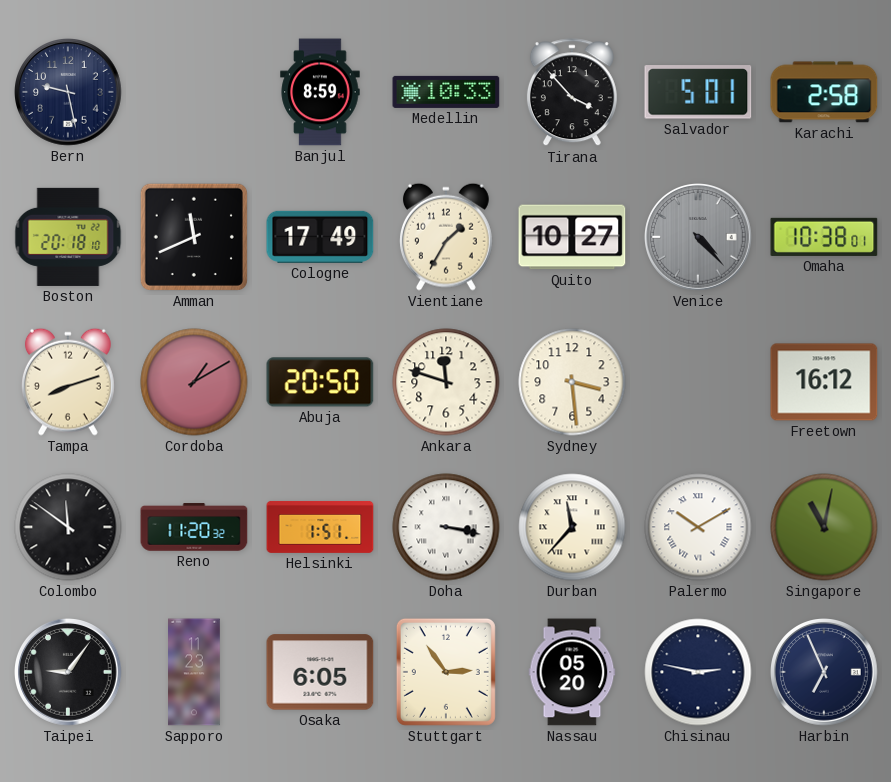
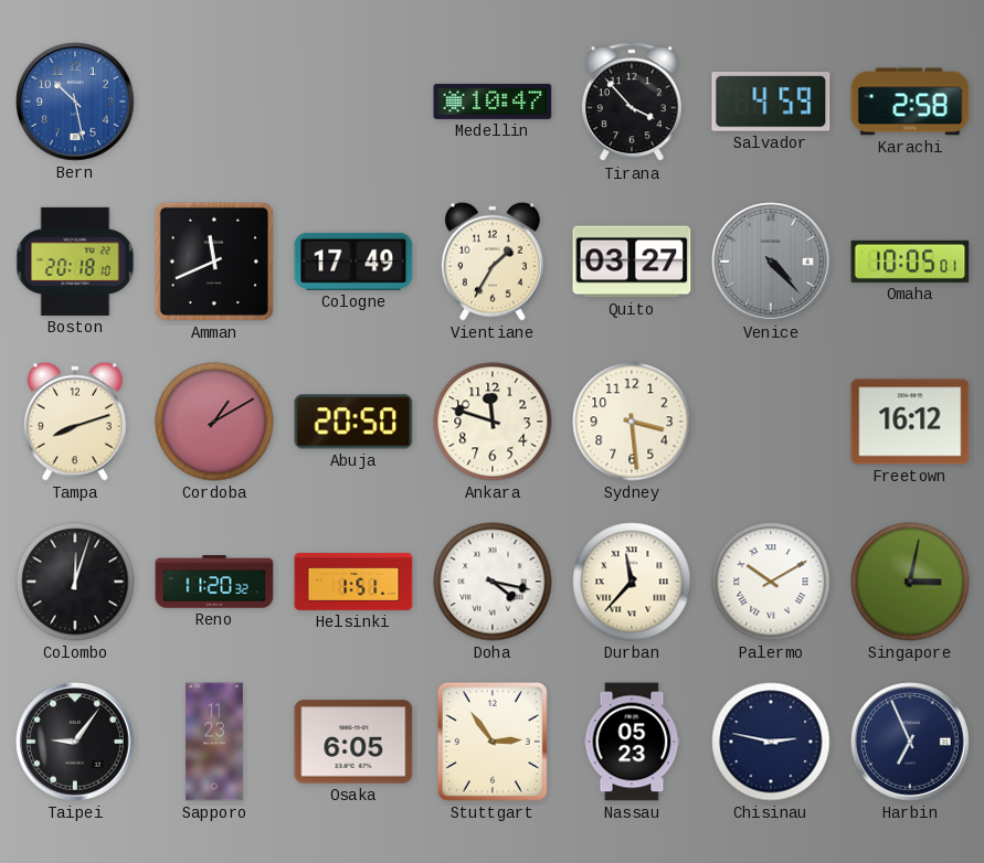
Bern: 9:28 -> 10:28
Bern dial: navy -> blue
Banjul: 8:59 -> none
Medellin: 10:33 -> 10:47
Salvador: 5:01 -> 4:59
Quito: 10:27 -> 03:27
Omaha: 10:38 -> 10:05
Colombo: 11:51 -> 12:03
Doha: 3:17 -> 4:17
Singapore: 11:02 -> 3:02
Nassau: 05:20 -> 05:23
